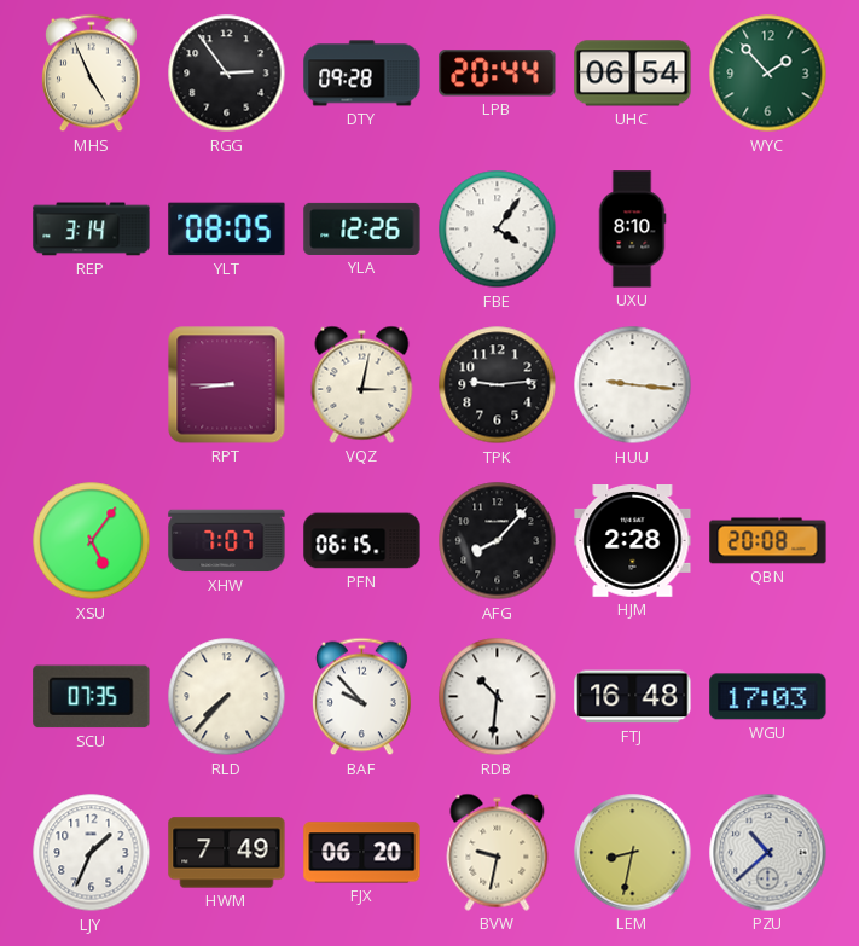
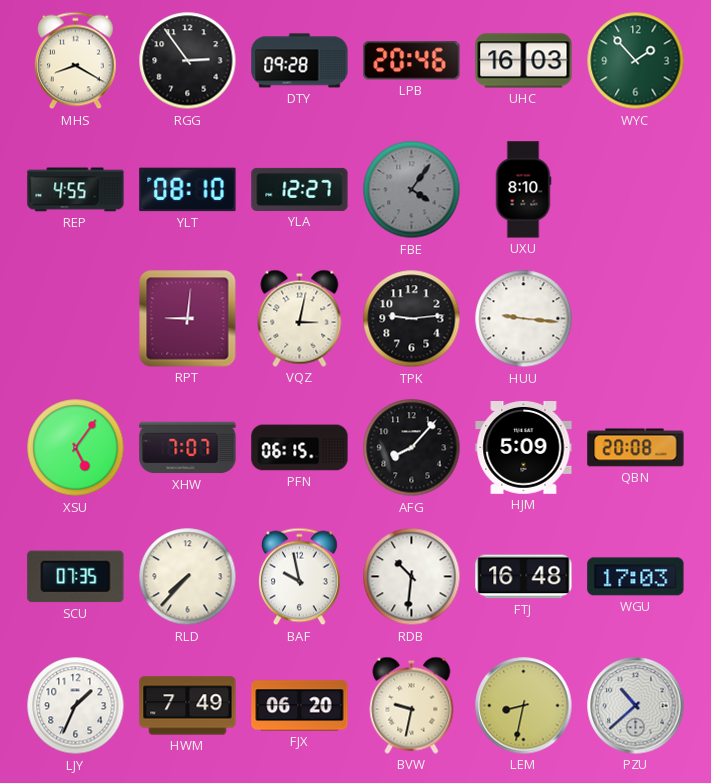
MHS: 4:56 -> 8:20
LPB: 20:44 -> 20:46
UHC: 06:54 -> 16:03
REP: 3:14 -> 4:55
YLT: 08:05 -> 08:10
YLA: 12:26 -> 12:27
FBE dial: white -> grey
RPT: 8:45 -> 9:01
HJM: 2:28 -> 5:09
BAF: 9:53 -> 9:58
